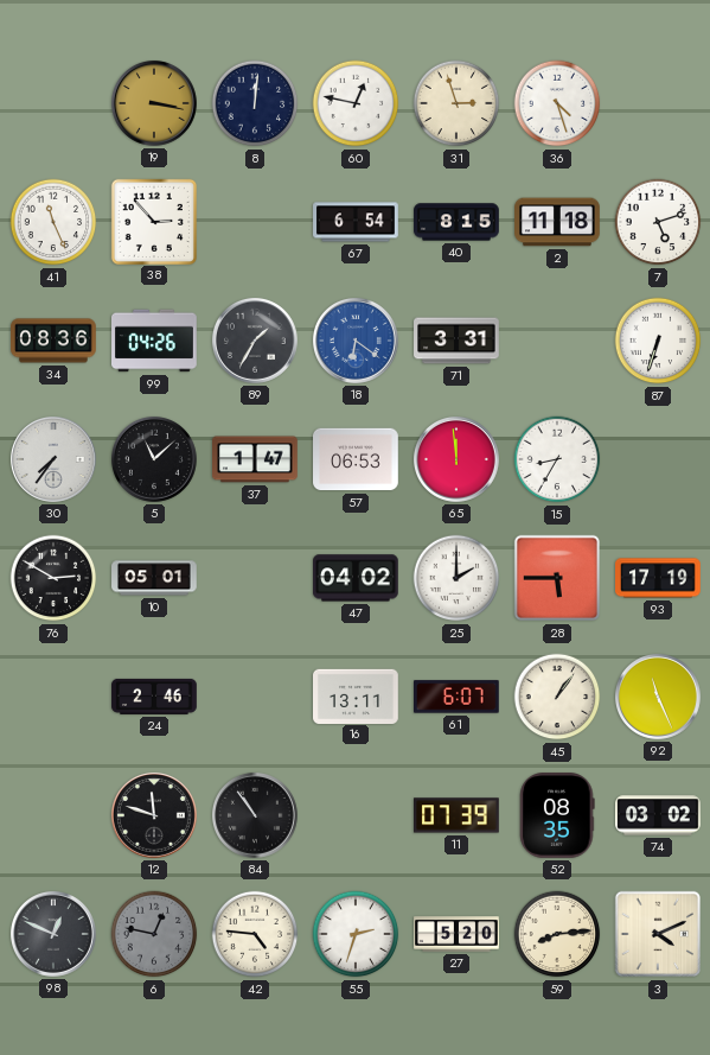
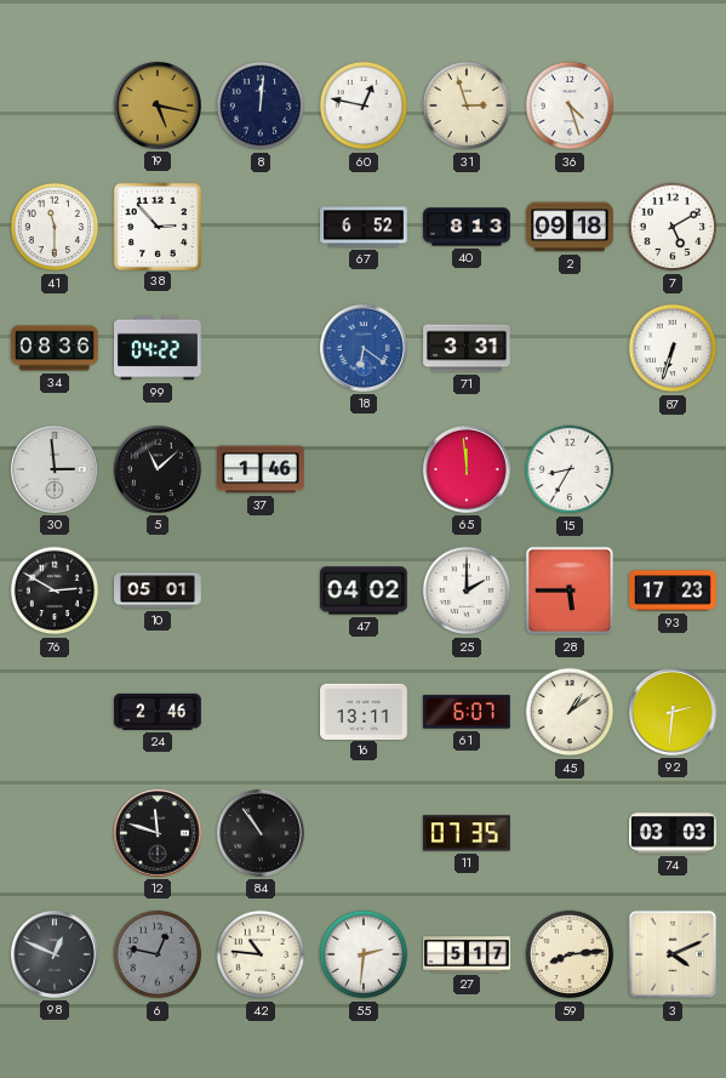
19: 3:17 -> 5:17
41: 11:26 -> 11:30
67: 6:54 -> 6:52
40: 8:15 -> 8:13
2: 11:18 -> 09:18
7: 5:12 -> 5:10
99: 04:26 -> 04:22
89: 1:35 -> none
30: 7:36 -> 2:59
37: 1:47 -> 1:46
57: 06:53 -> none
93: 17:19 -> 17:23
45: 1:06 -> 1:09
92: 11:26 -> 2:31
11: 07:39 -> 07:35
52: 08:35 -> none
74: 03:02 -> 03:03
42: 4:46 -> 10:46
55: 2:33 -> 2:31
27: 5:20 -> 5:17
